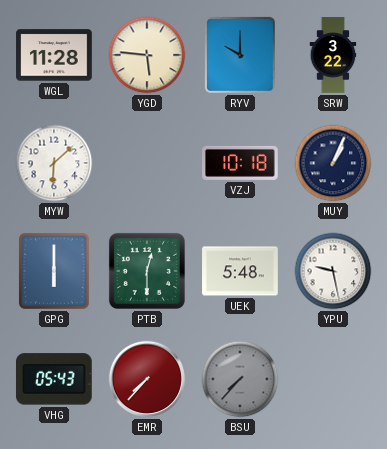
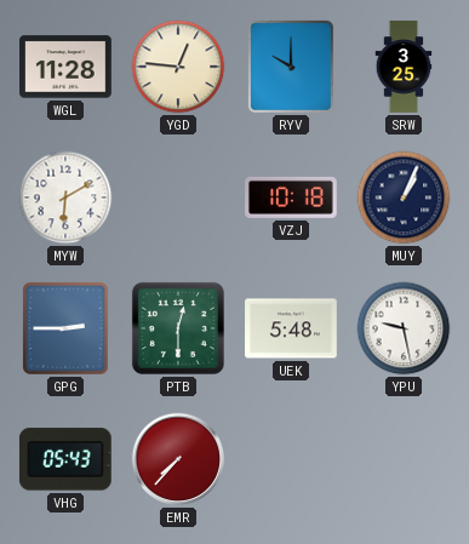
YGD: 5:46 -> 12:46
SRW: 3:22 -> 3:25
MYW: 6:08 -> 6:10
GPG: 6:00 -> 2:45
BSU: 7:37 -> none
